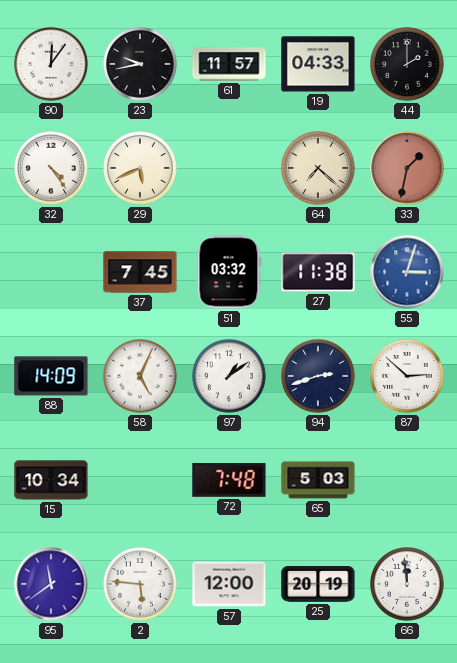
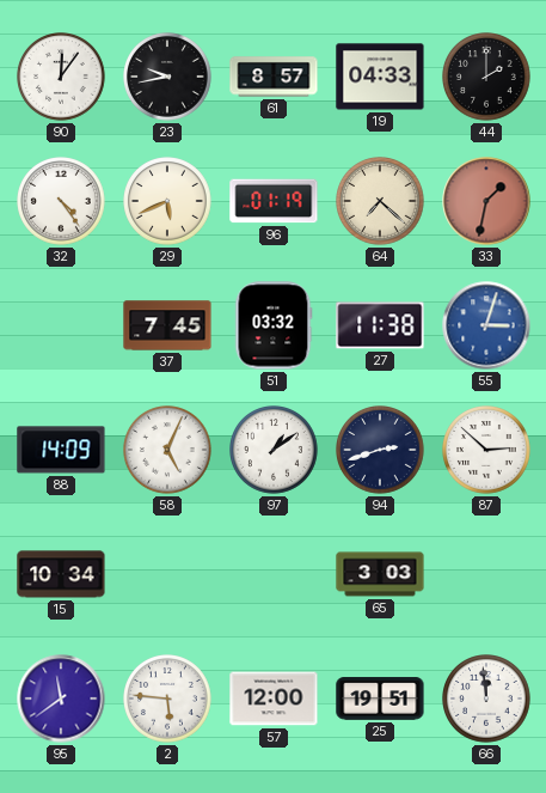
61: 11:57 -> 8:57
96: none -> 01:19
72: 7:48 -> none
65: 5:03 -> 3:03
25: 20:19 -> 19:51
